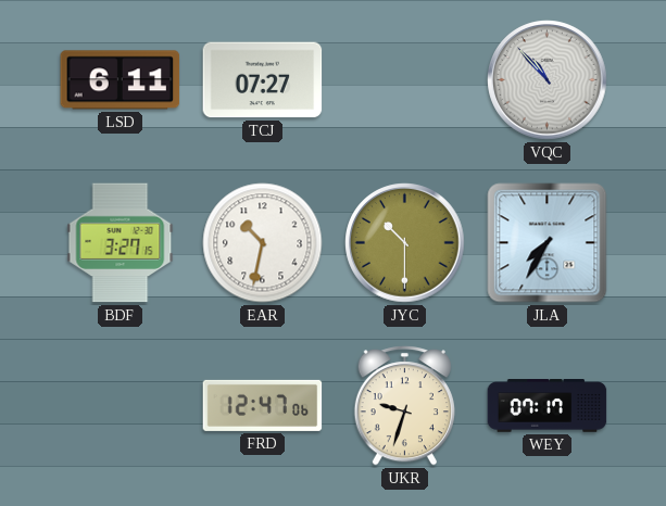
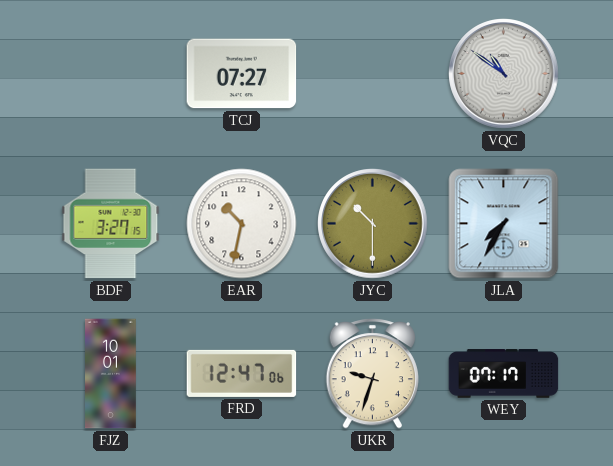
LSD: 6:11 -> none
VQC: 10:53 -> 10:51
FJZ: none -> 10:01
